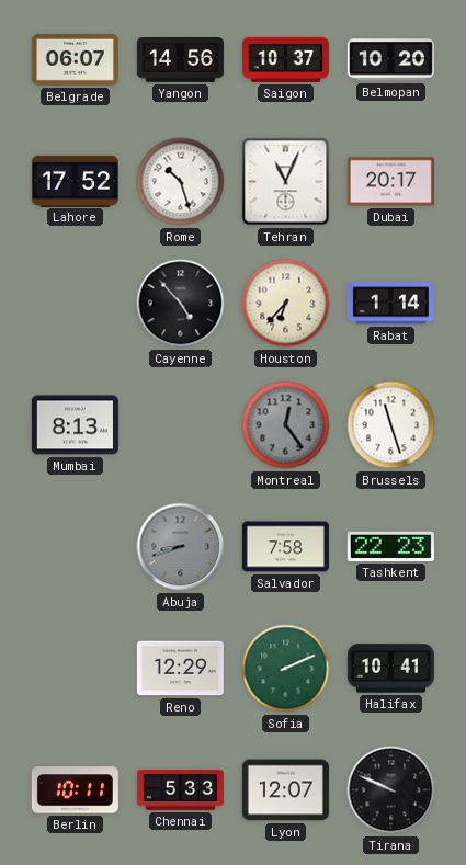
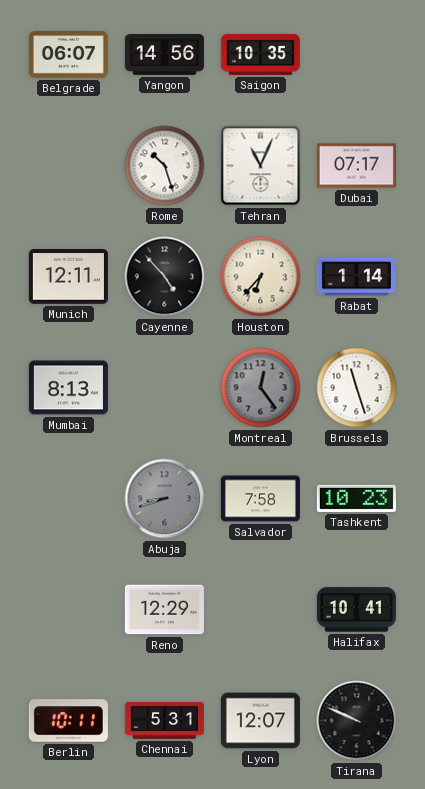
Saigon: 10:37 -> 10:35
Belmopan: 10:20 -> none
Lahore: 17:52 -> none
Dubai: 20:17 -> 07:17
Munich: none -> 12:11
Tashkent: 22:23 -> 10:23
Sofia: 2:11 -> none
Chennai: 5:33 -> 5:31
